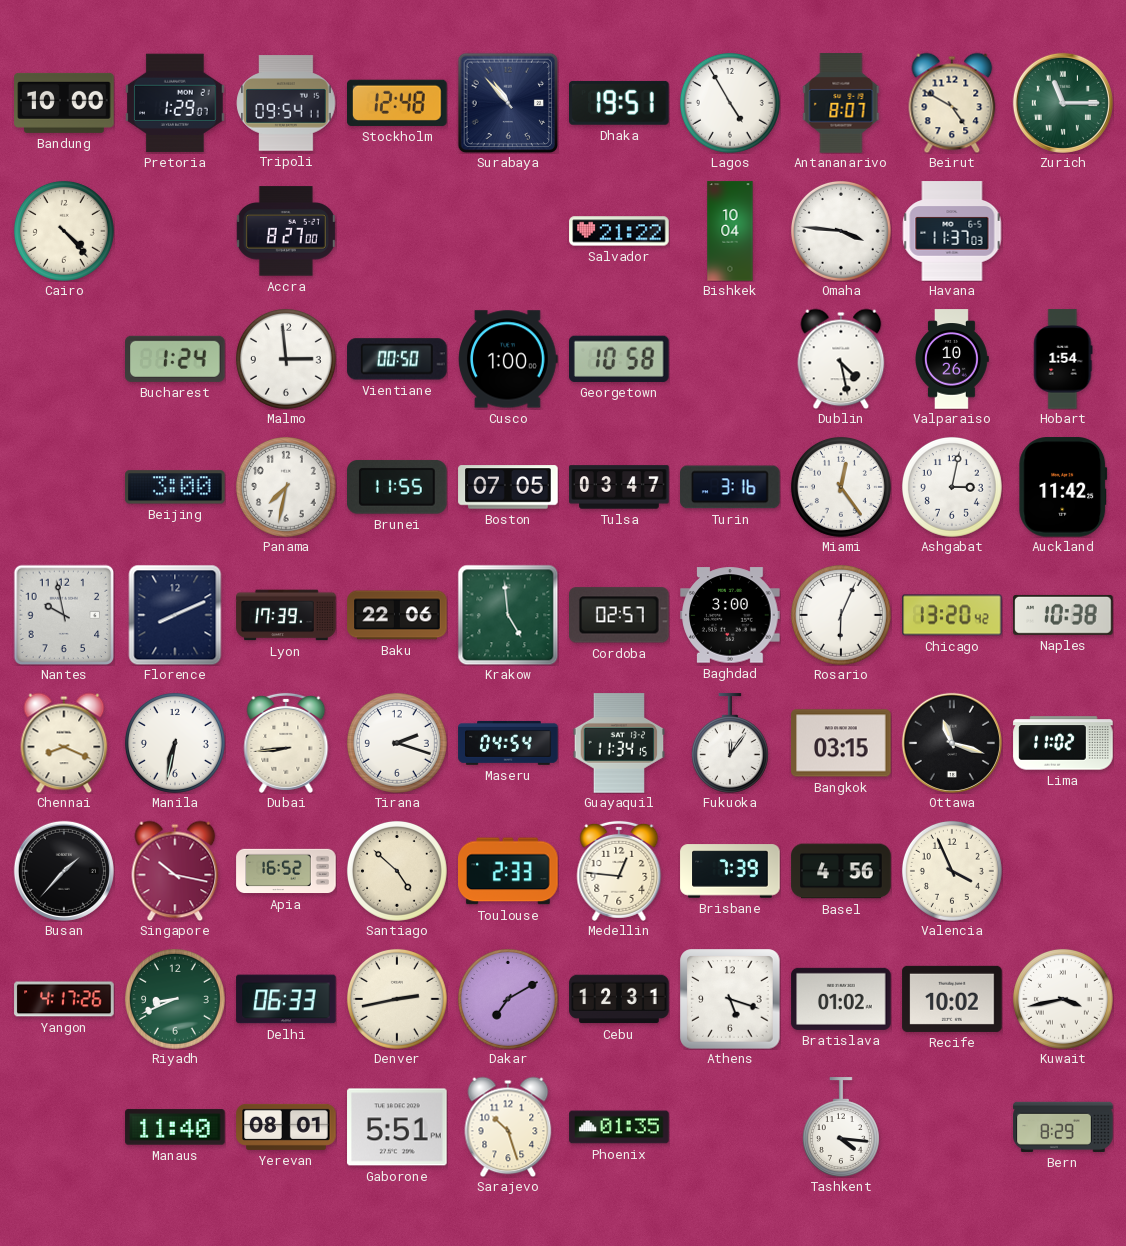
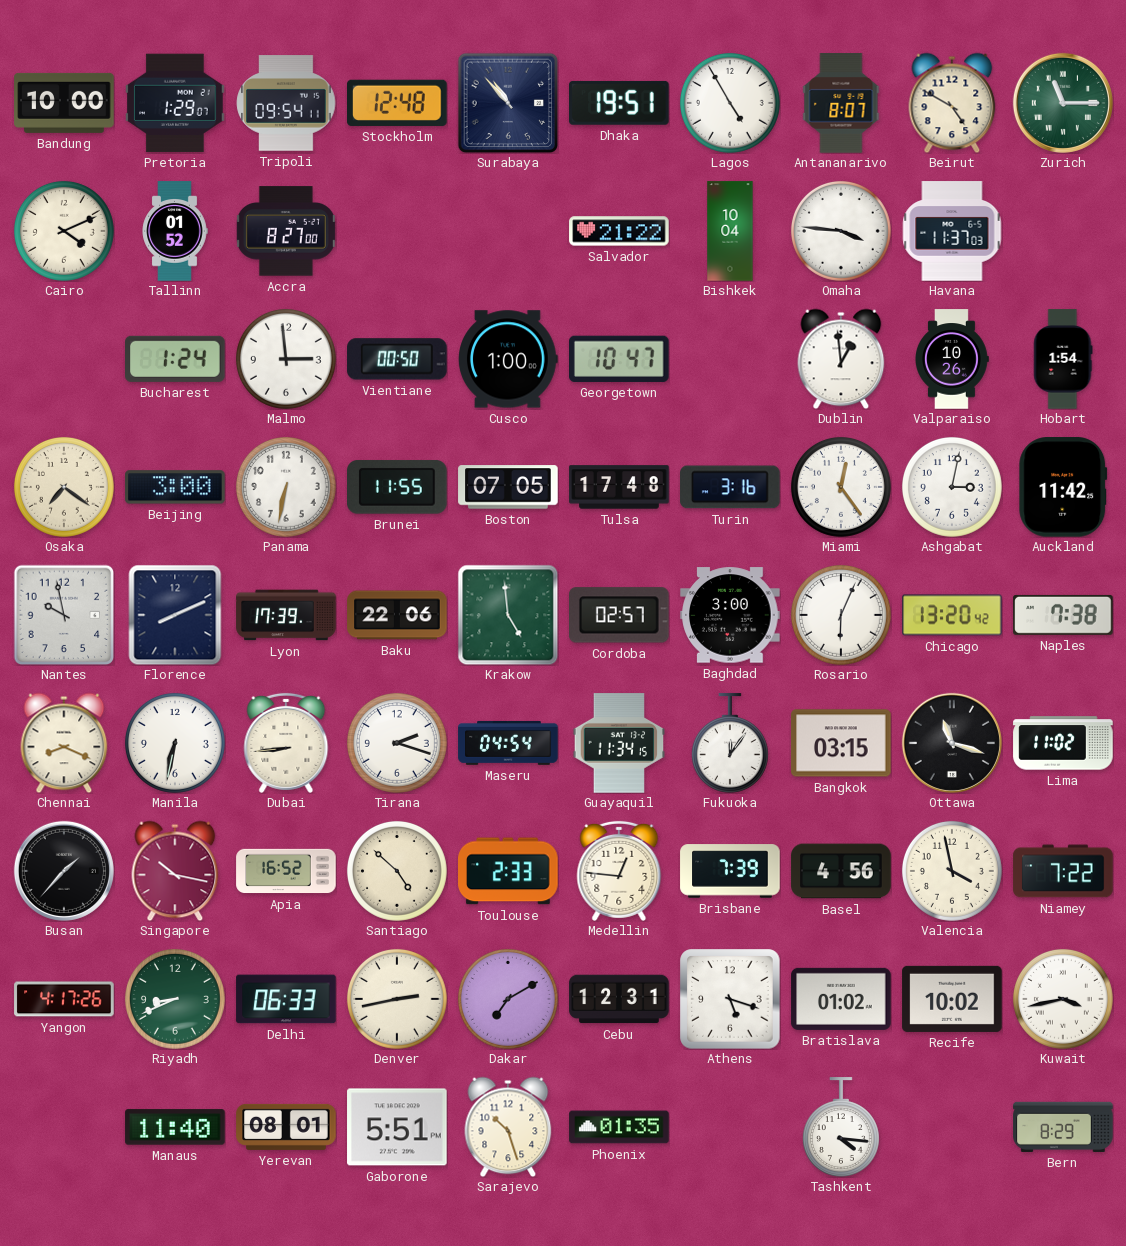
Cairo: 4:23 -> 4:11
Tallinn: none -> 01:52
Georgetown: 10:58 -> 10:47
Dublin: 4:28 -> 12:59
Osaka: none -> 7:21
Panama: 7:32 -> 6:32
Tulsa: 03:47 -> 17:48
Naples: 10:38 -> 7:38
Valencia: 3:56 -> 3:58
Niamey: none -> 7:22
